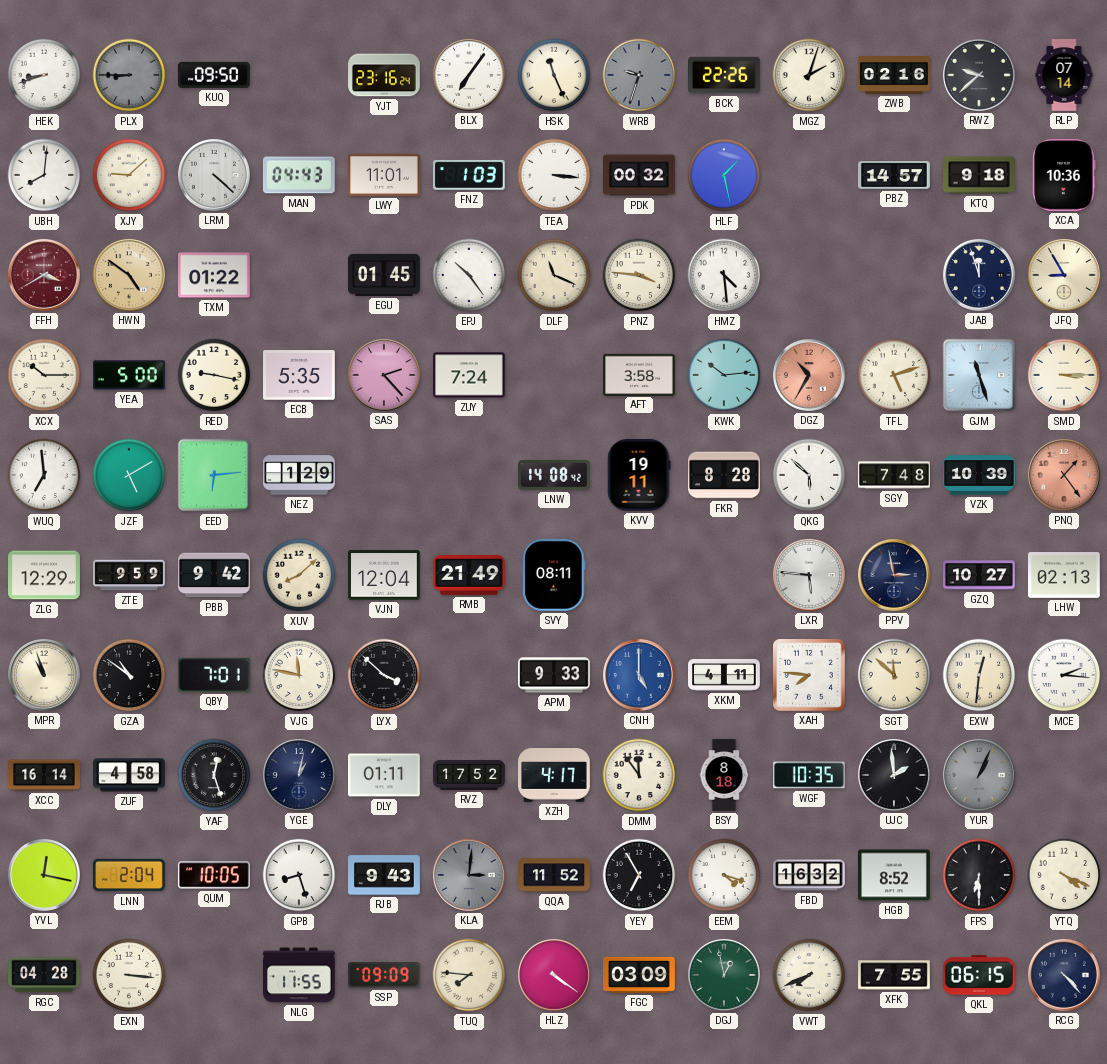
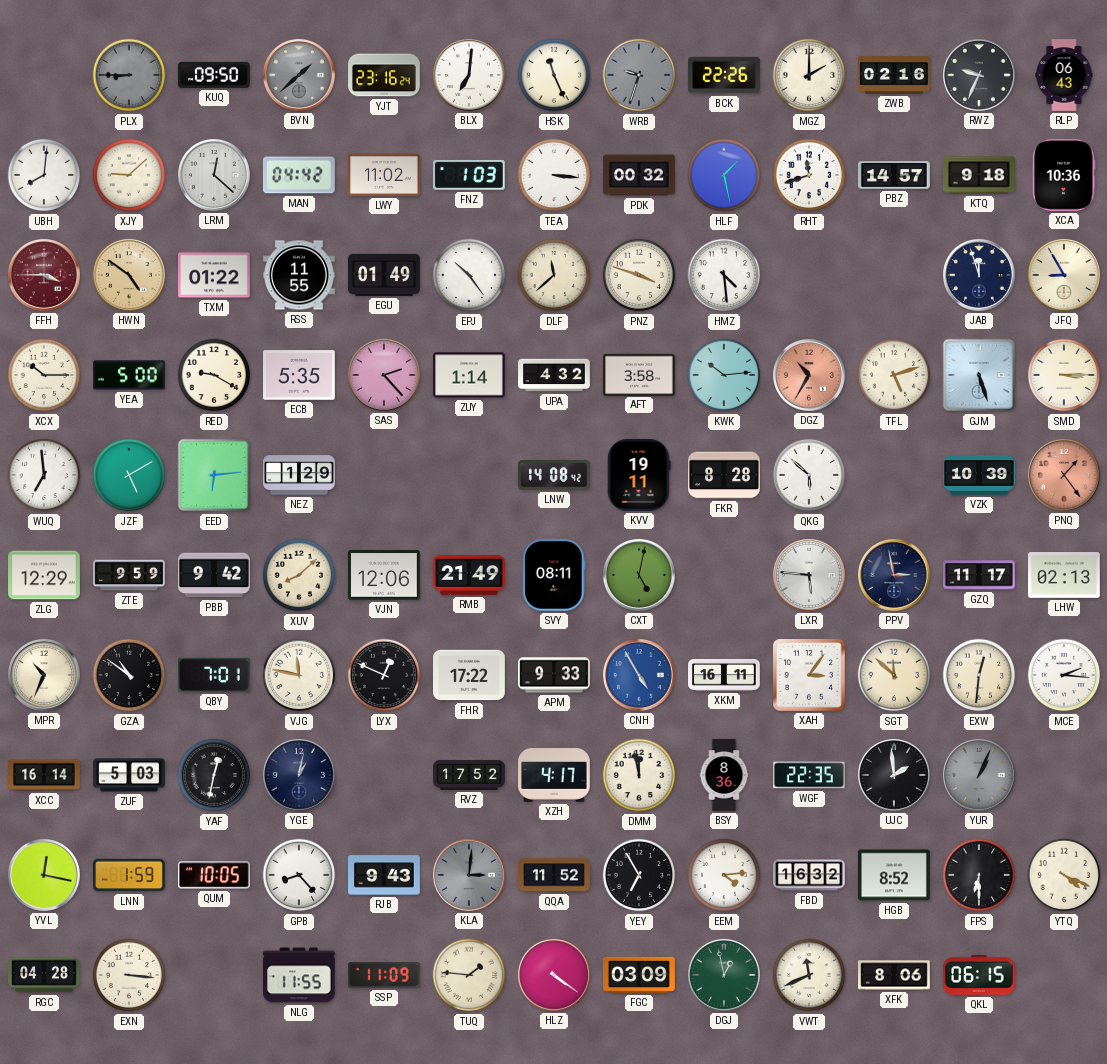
HEK: 8:42 -> none
BVN: none -> 1:38
BLX: 7:06 -> 7:01
MGZ: 2:03 -> 2:00
RWZ: 9:38 -> 9:34
RLP: 07:14 -> 06:43
LRM: 4:22 -> 12:22
MAN: 04:43 -> 04:42
LWY: 11:01 -> 11:02
RHT: none -> 11:42
FFH: 3:40 -> 3:45
RSS: none -> 11:55
EGU: 01:45 -> 01:49
DLF: 11:19 -> 11:38
PNZ: 3:46 -> 3:48
RED: 9:17 -> 9:20
ZUY: 7:24 -> 1:14
UPA: none -> 4:32
GJM: 11:27 -> 5:27
SGY: 7:48 -> none
VJN: 12:04 -> 12:06
CXT: none -> 5:02
GZQ: 10:27 -> 11:17
MPR: 10:57 -> 10:34
LYX: 3:52 -> 12:49
FHR: none -> 17:22
CNH: 5:00 -> 4:55
XKM: 4:11 -> 16:11
XAH: 7:46 -> 3:06
ZUF: 4:58 -> 5:03
YAF: 12:27 -> 12:32
DLY: 01:11 -> none
DMM: 11:54 -> 11:58
BSY: 8:18 -> 8:36
WGF: 10:35 -> 22:35
LNN: 2:04 -> 1:59
GPB: 8:27 -> 8:23
EEM: 4:18 -> 4:14
SSP: 09:09 -> 11:09
TUQ: 7:46 -> 1:46
VWT: 7:41 -> 11:41
XFK: 7:55 -> 8:06
RCG: 4:23 -> none
